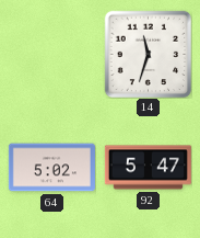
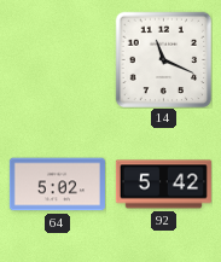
14: 11:33 -> 11:19
92: 5:47 -> 5:42
